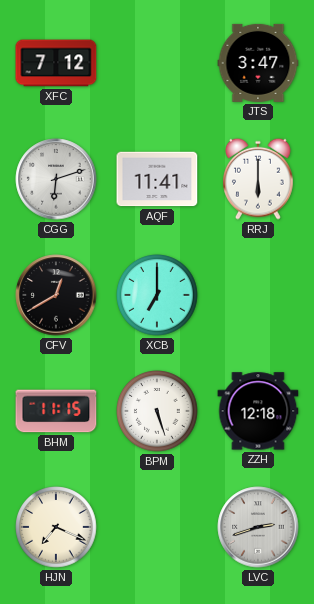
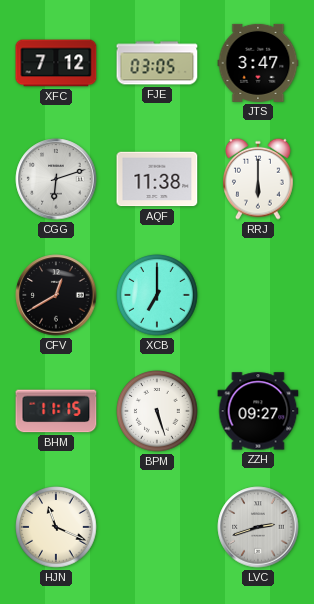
FJE: none -> 03:05
AQF: 11:41 -> 11:38
ZZH: 12:18 -> 09:27
HJN: 7:19 -> 11:19
